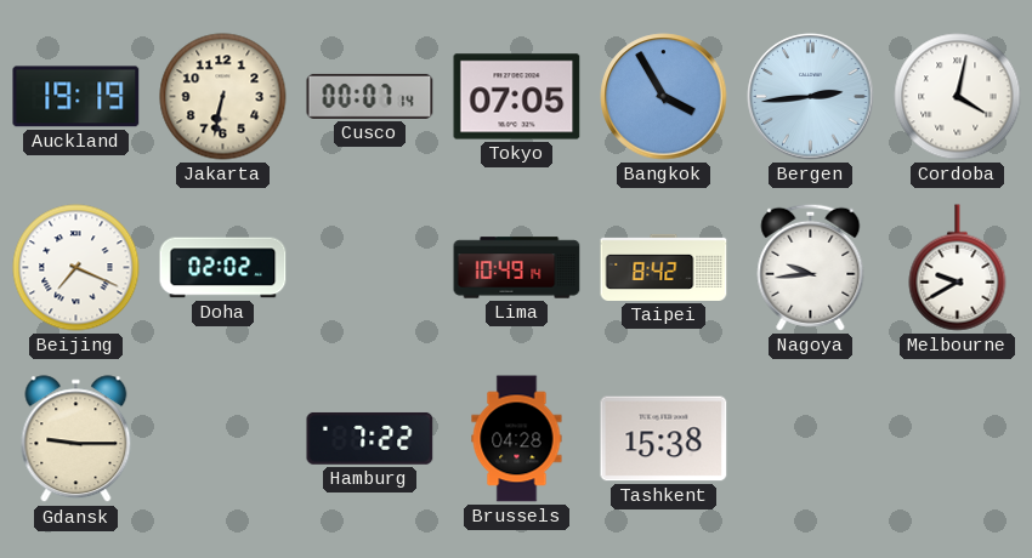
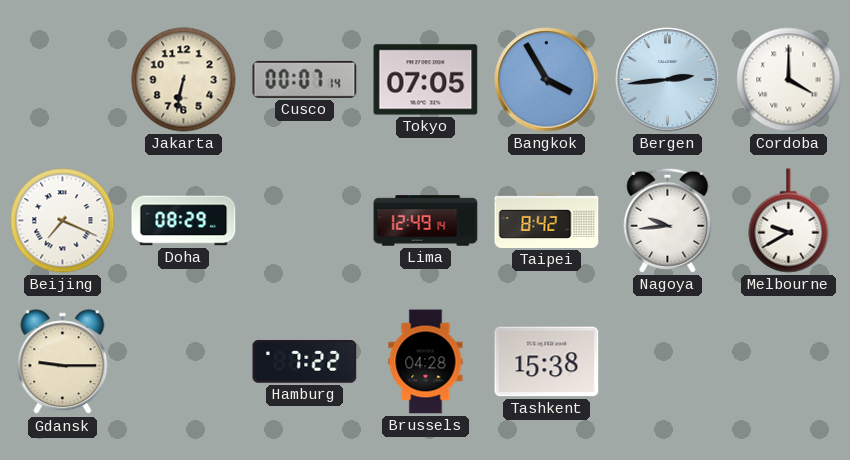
Auckland: 19:19 -> none
Cordoba: 4:02 -> 4:00
Doha: 02:02 -> 08:29
Lima: 10:49 -> 12:49
